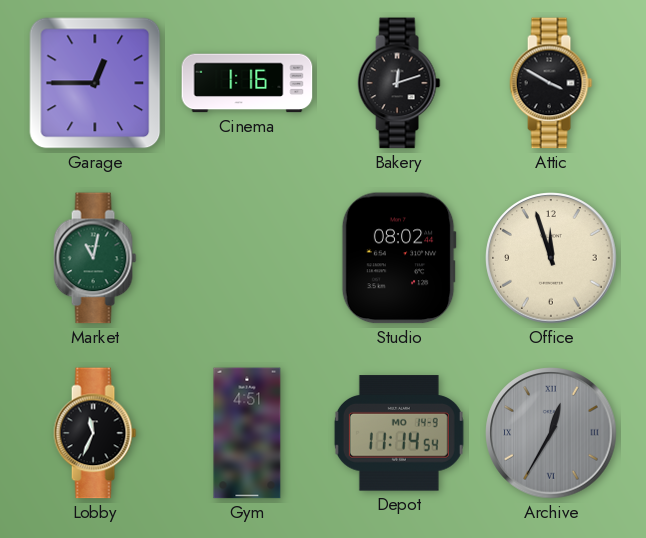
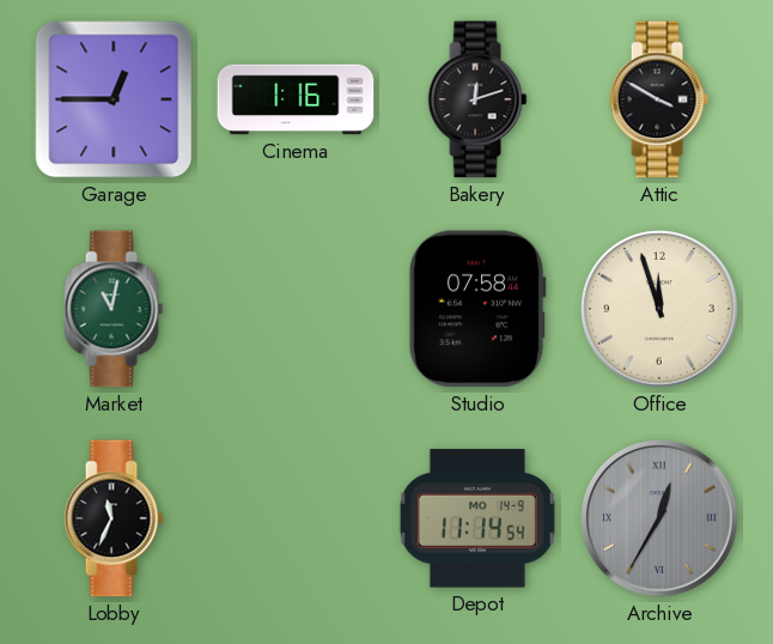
Studio: 08:02 -> 07:58
Gym: 4:51 -> none
